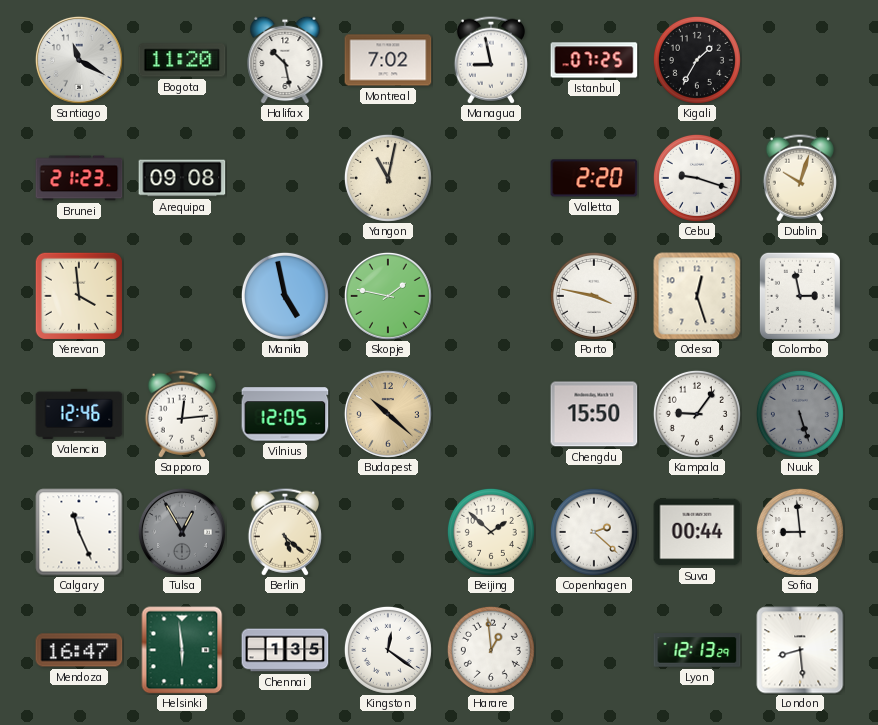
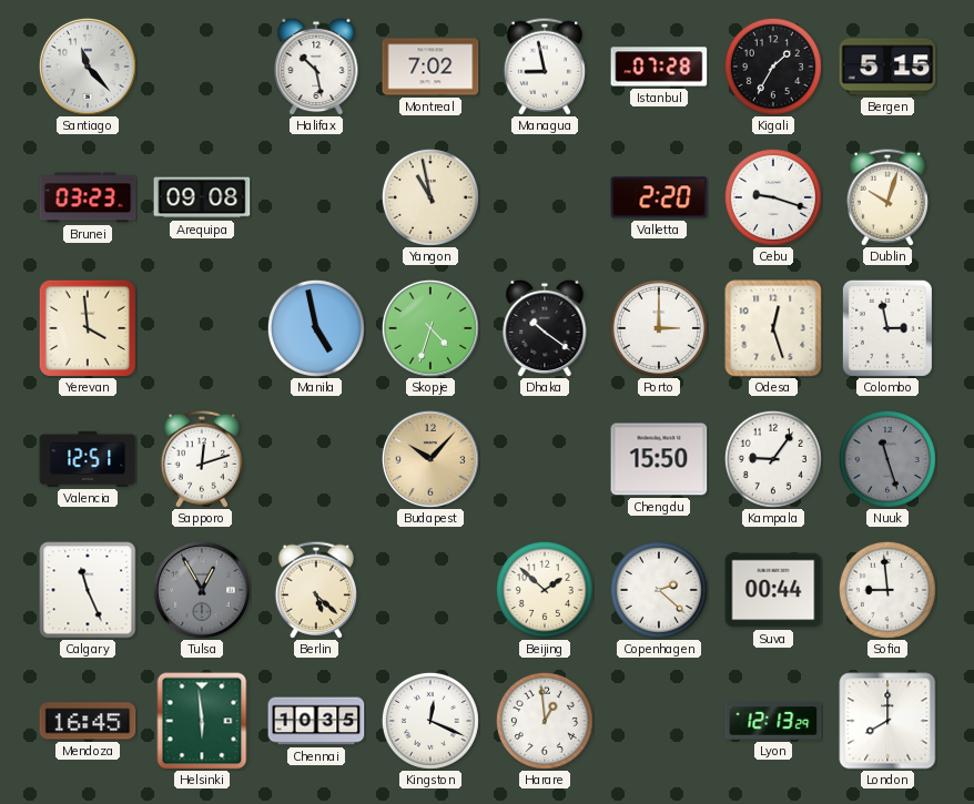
Santiago: 11:20 -> 11:23
Bogota: 11:20 -> none
Istanbul: 07:25 -> 07:28
Bergen: none -> 5:15
Brunei: 21:23 -> 03:23
Yangon: 11:02 -> 10:58
Skopje: 1:47 -> 4:33
Dhaka: none -> 10:21
Porto: 3:47 -> 3:00
Valencia: 12:46 -> 12:51
Sapporo: 12:14 -> 12:12
Vilnius: 12:05 -> none
Budapest: 10:22 -> 10:07
Nuuk: 5:27 -> 11:27
Mendoza: 16:47 -> 16:45
Chennai: 1:35 -> 10:35
Kingston: 12:21 -> 12:19
London: 8:29 -> 8:00
